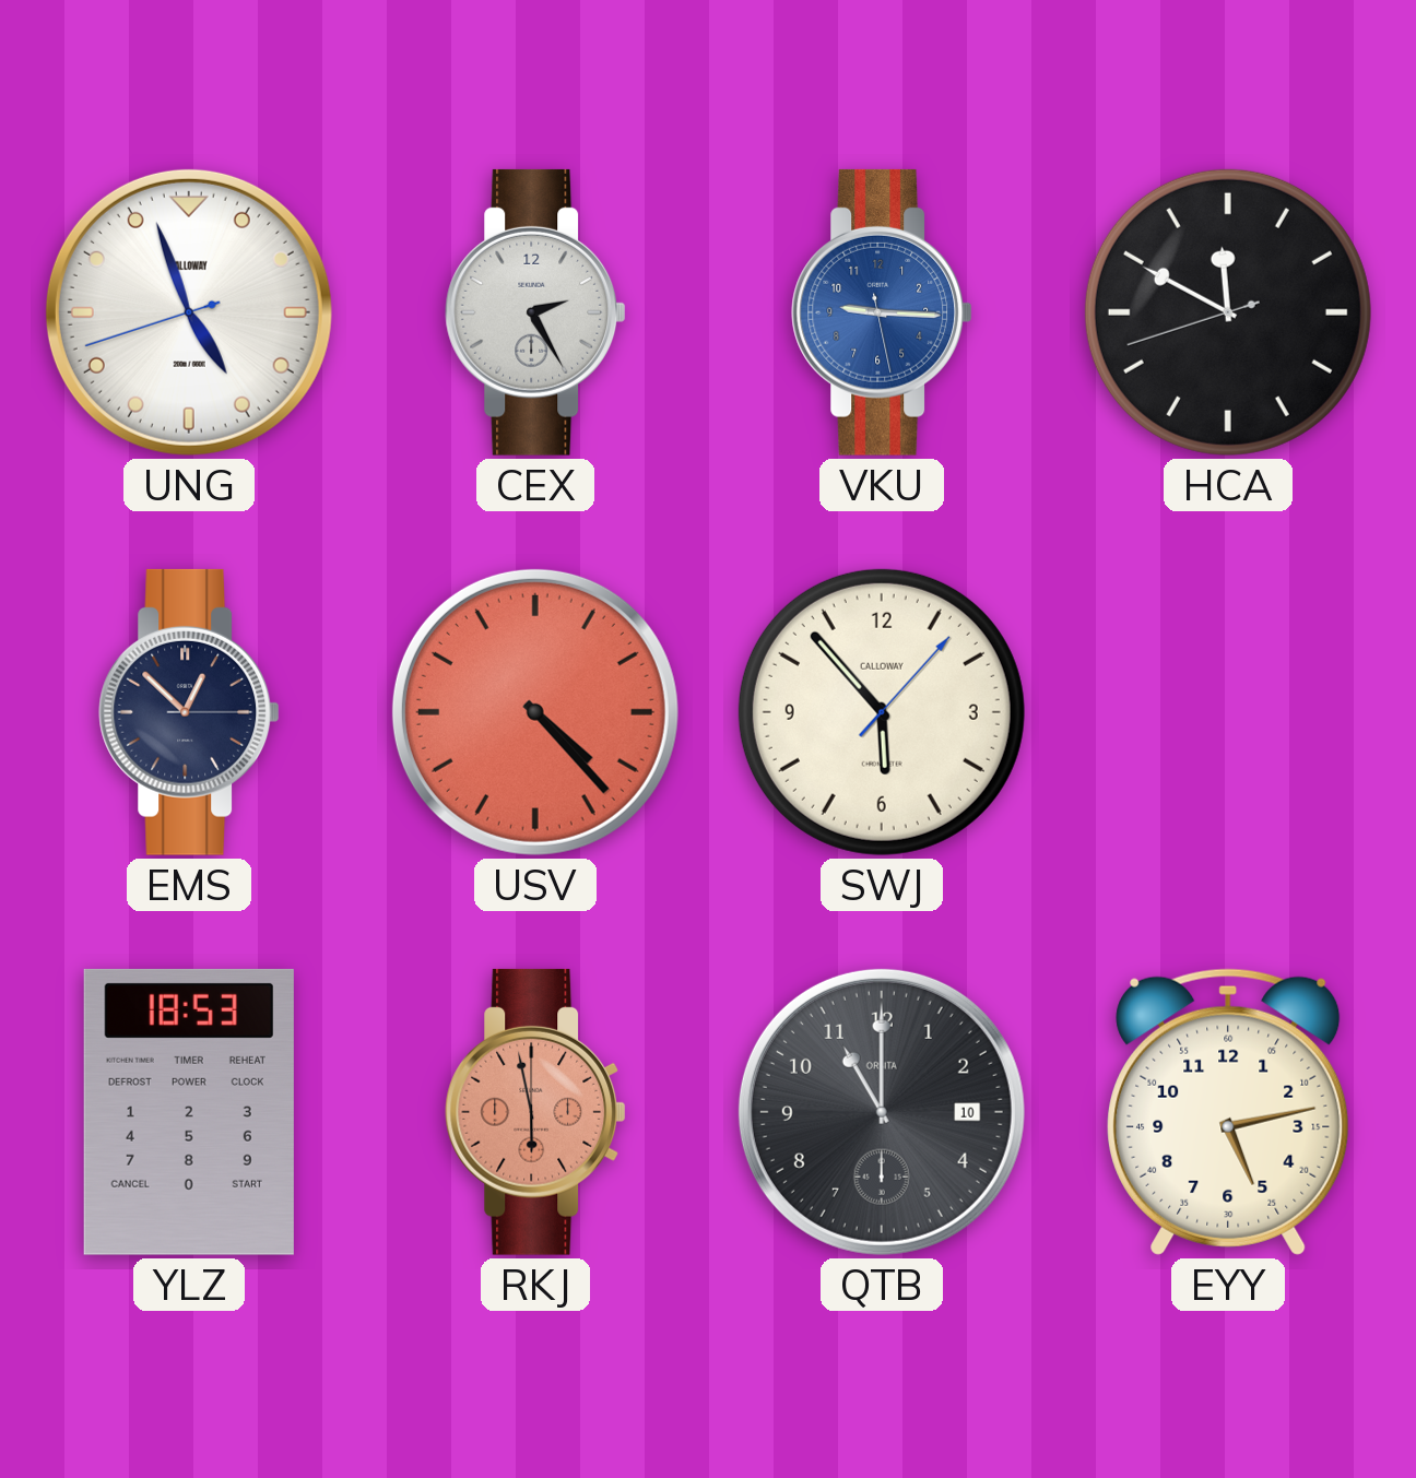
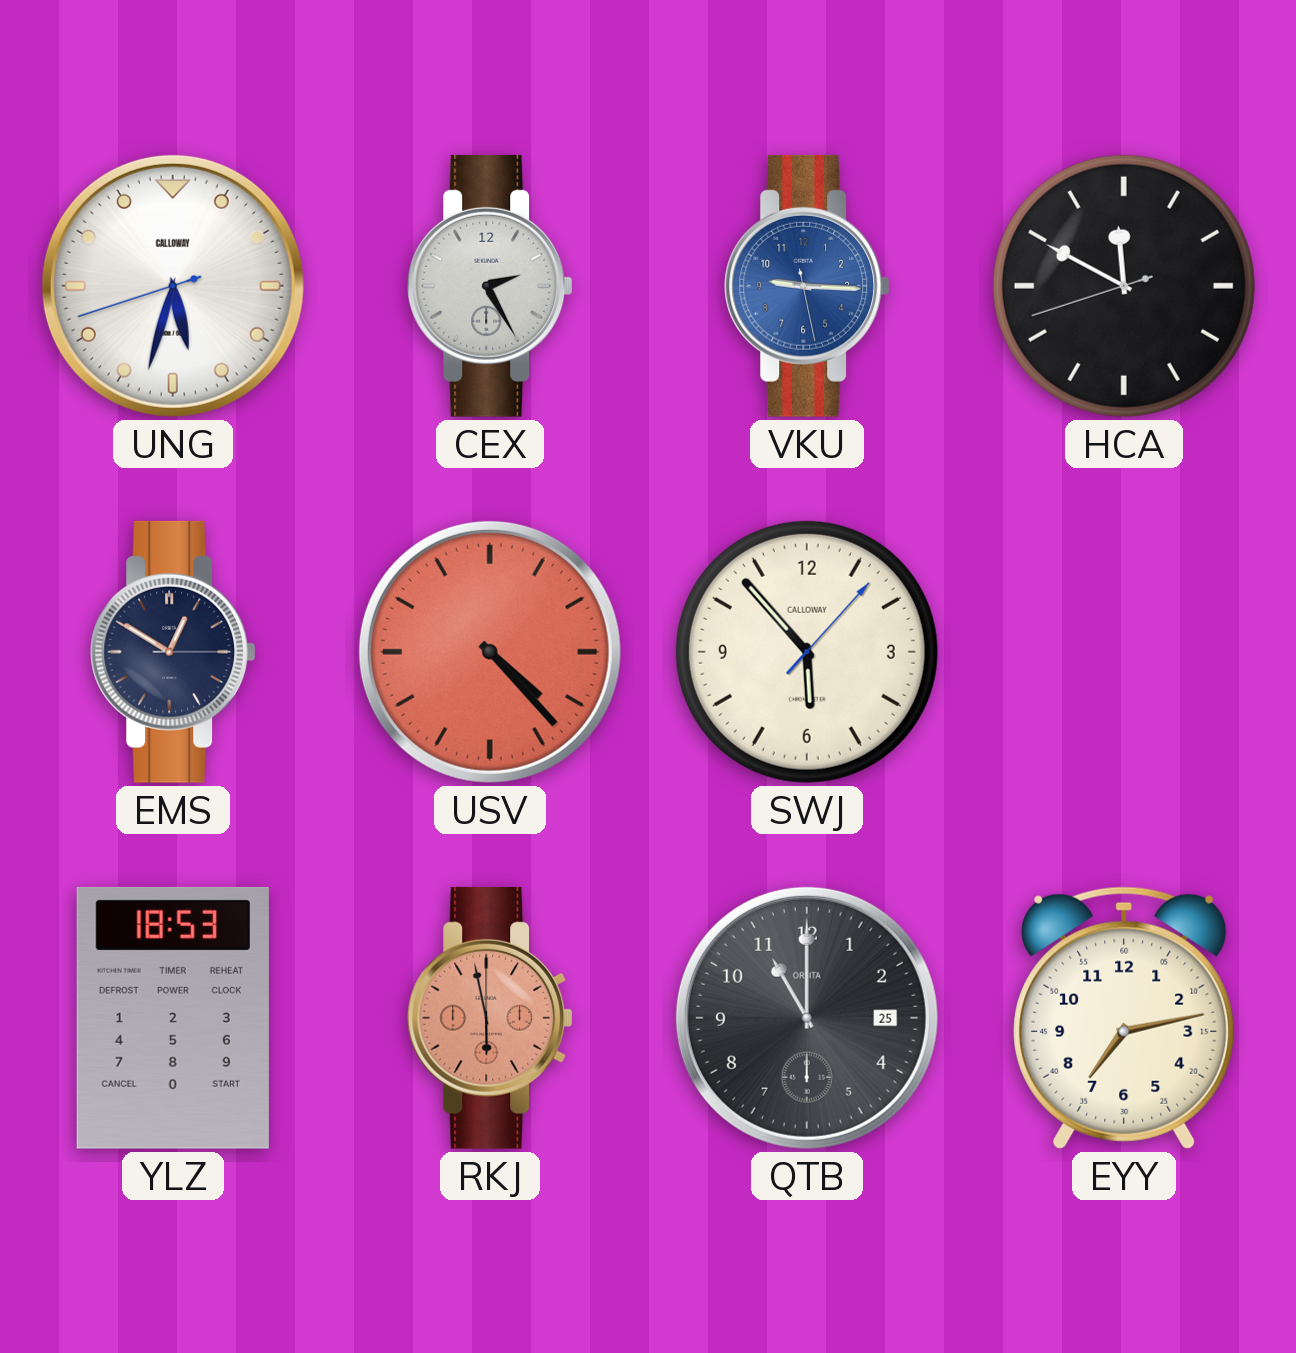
UNG: 4:56 -> 5:32
EMS: 12:52 -> 12:50
QTB date: 10 -> 25
EYY: 5:13 -> 7:13
